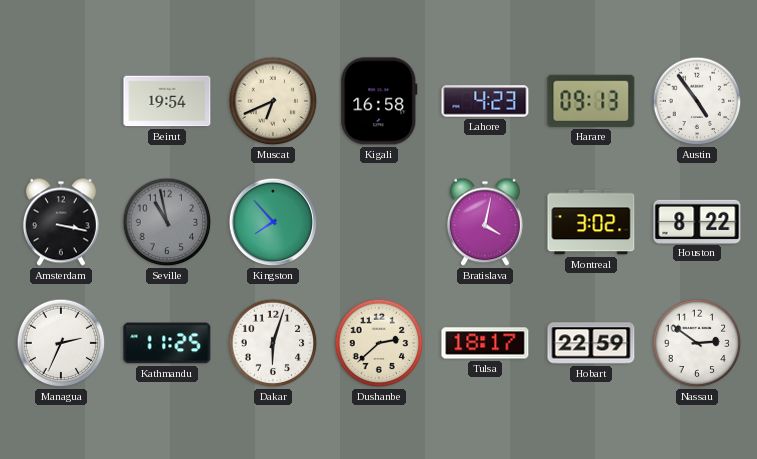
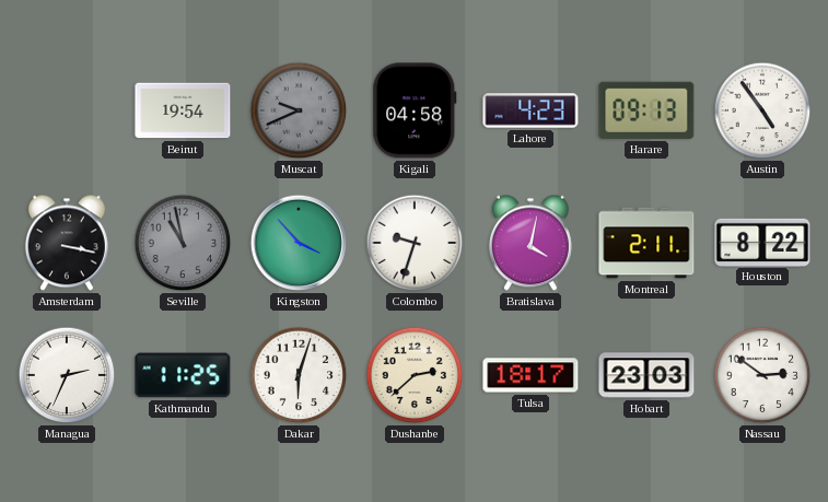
Muscat: 6:41 -> 9:41
Muscat dial: cream -> grey
Kigali: 16:58 -> 04:58
Kingston: 7:53 -> 3:53
Colombo: none -> 9:33
Montreal: 3:02 -> 2:11
Hobart: 22:59 -> 23:03
